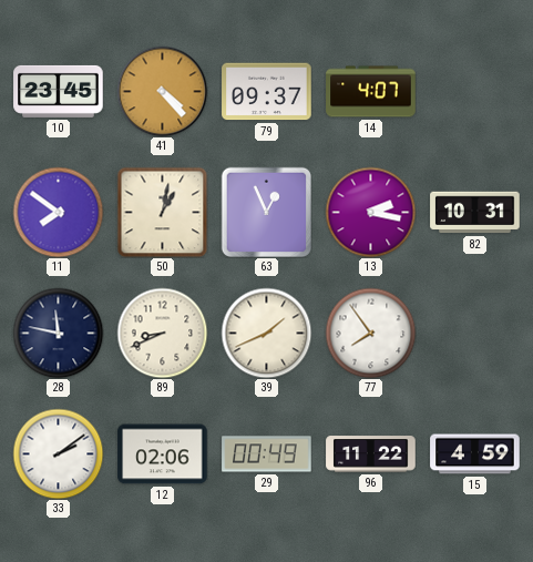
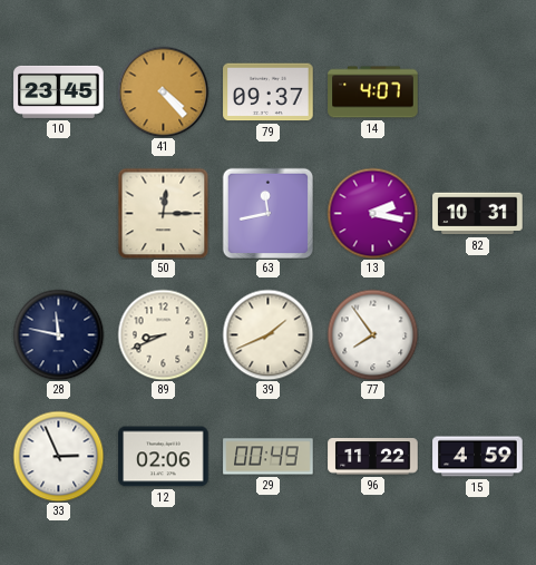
11: 7:51 -> none
50: 1:02 -> 12:15
63: 12:56 -> 11:43
33: 2:09 -> 2:56
